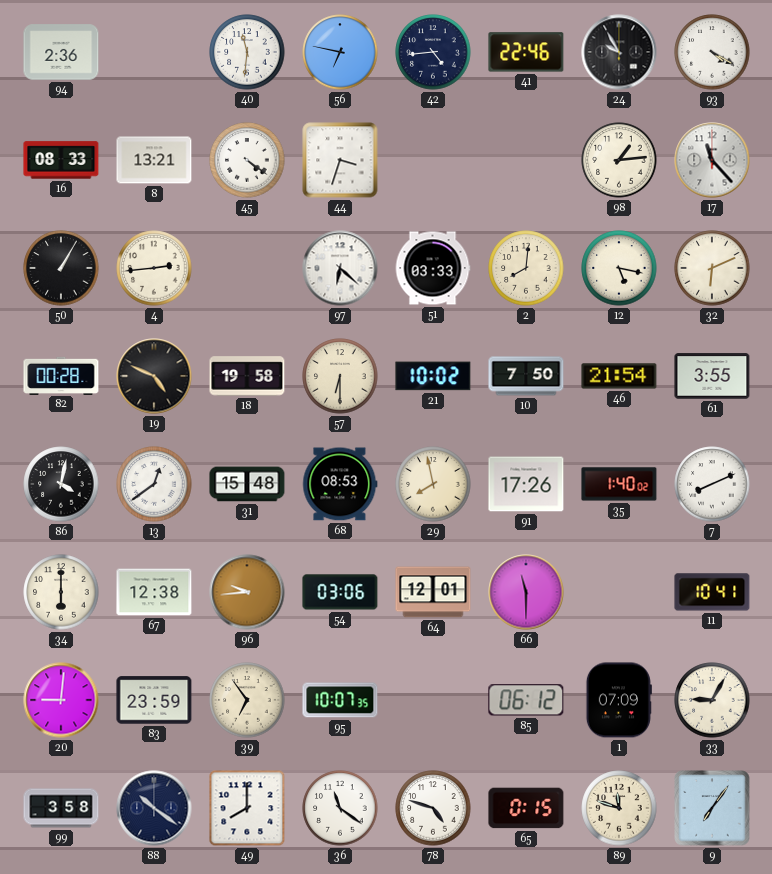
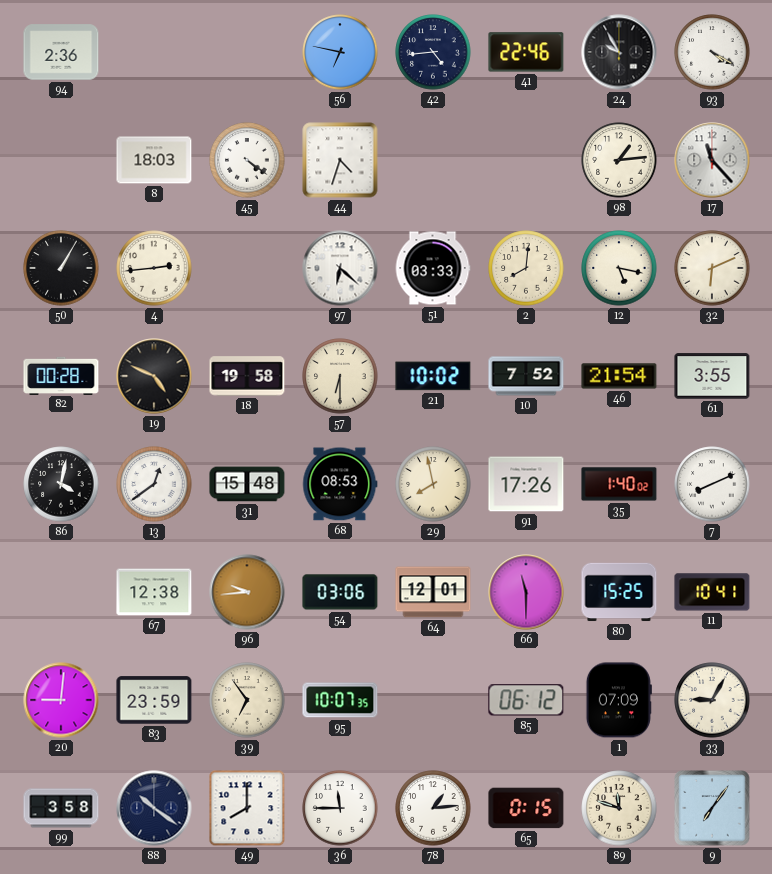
40: 11:31 -> none
16: 08:33 -> none
8: 13:21 -> 18:03
44: 3:33 -> 4:33
10: 7:50 -> 7:52
34: 6:00 -> none
80: none -> 15:25
36: 11:21 -> 11:45
78: 4:48 -> 1:14
